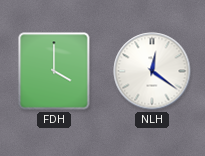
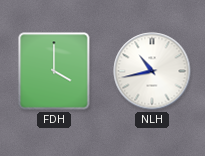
NLH: 12:21 -> 10:43
